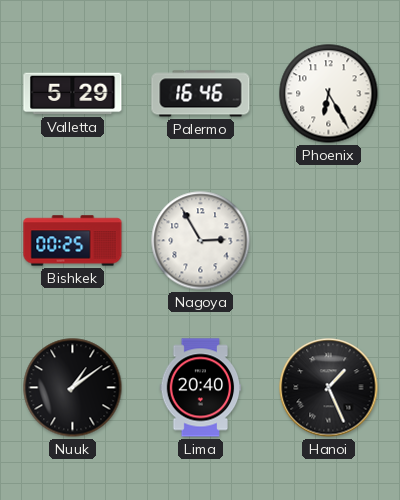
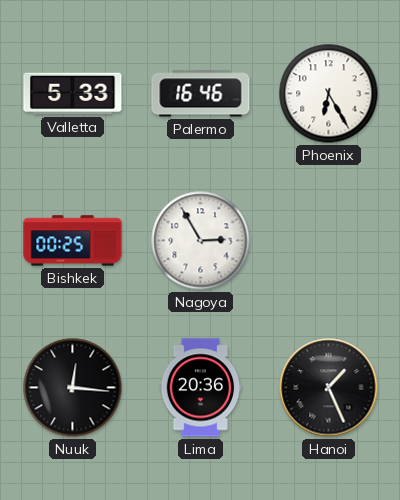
Valletta: 5:29 -> 5:33
Nuuk: 1:09 -> 12:16
Lima: 20:40 -> 20:36
